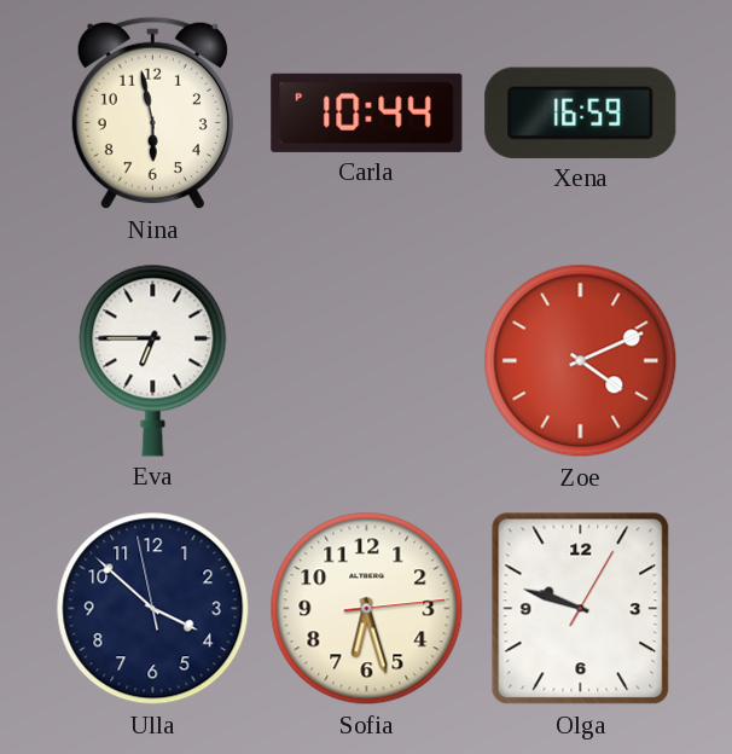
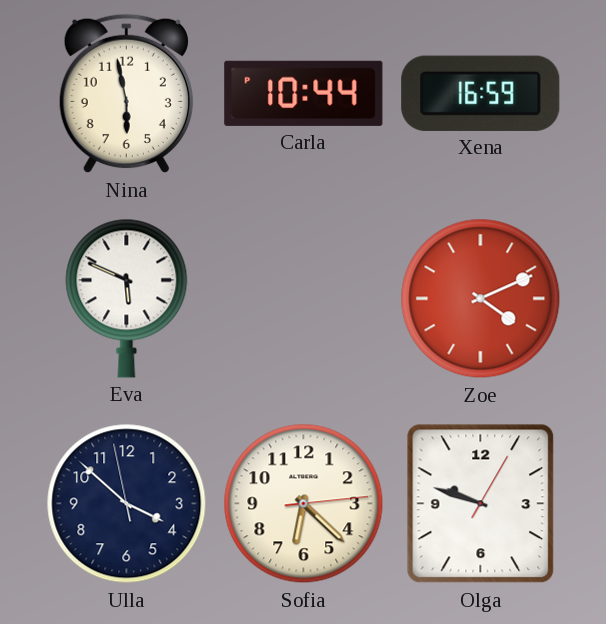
Eva: 6:45 -> 5:49
Sofia: 6:27 -> 6:22
